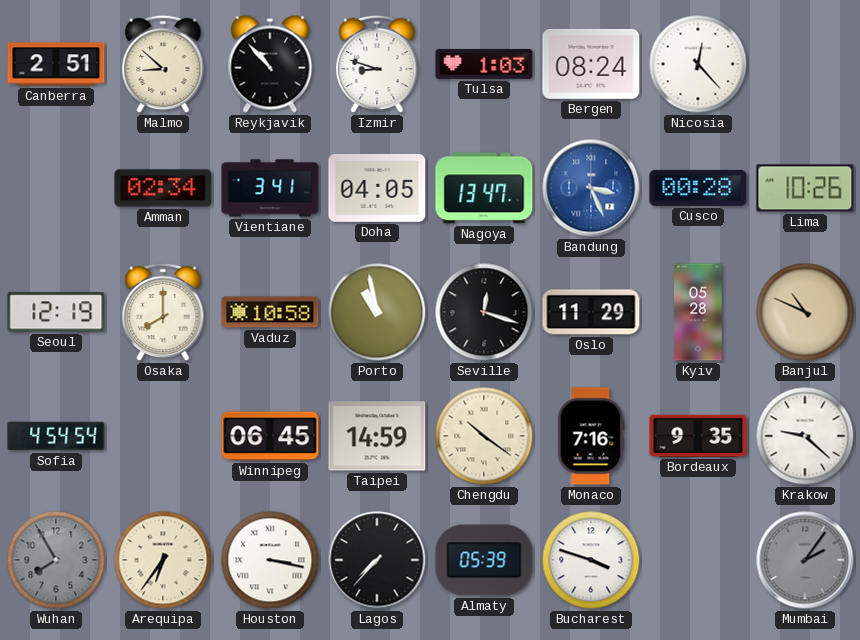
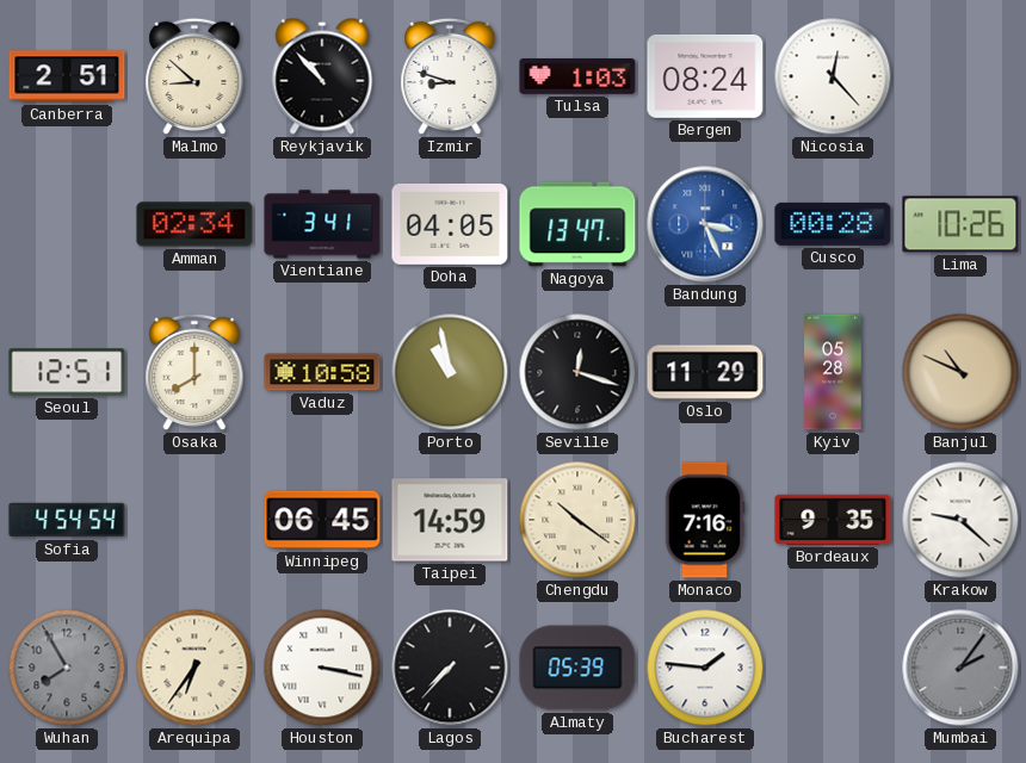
Seoul: 12:19 -> 12:51
Bucharest: 3:48 -> 1:46
